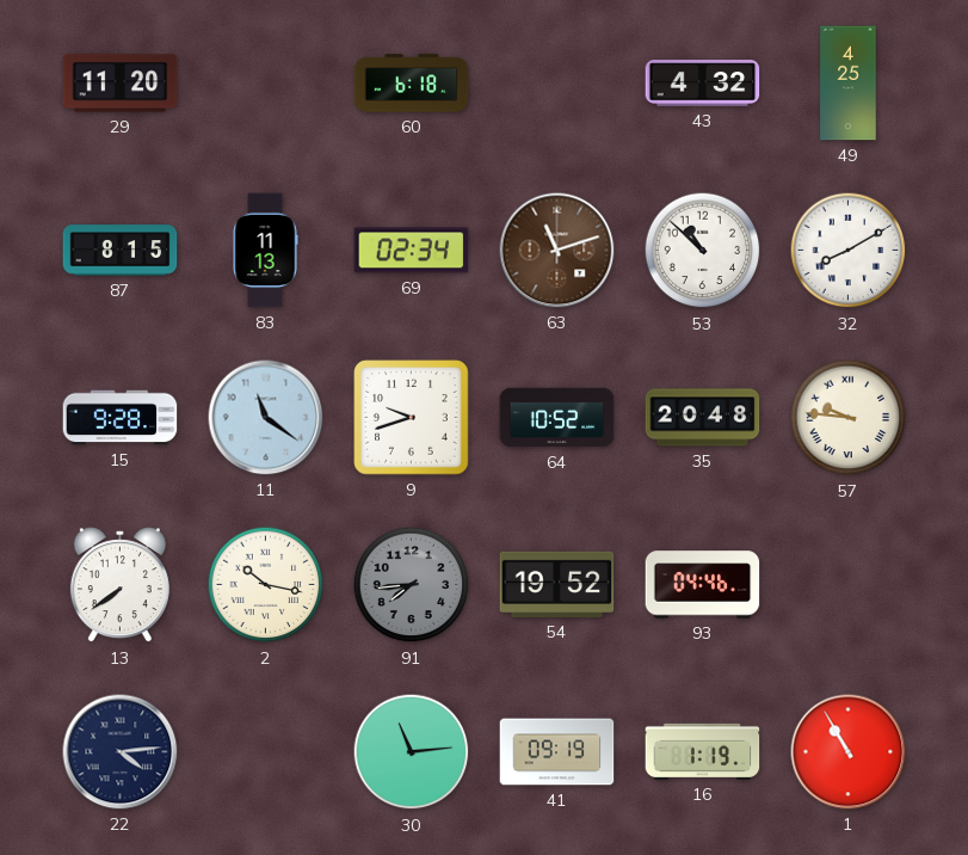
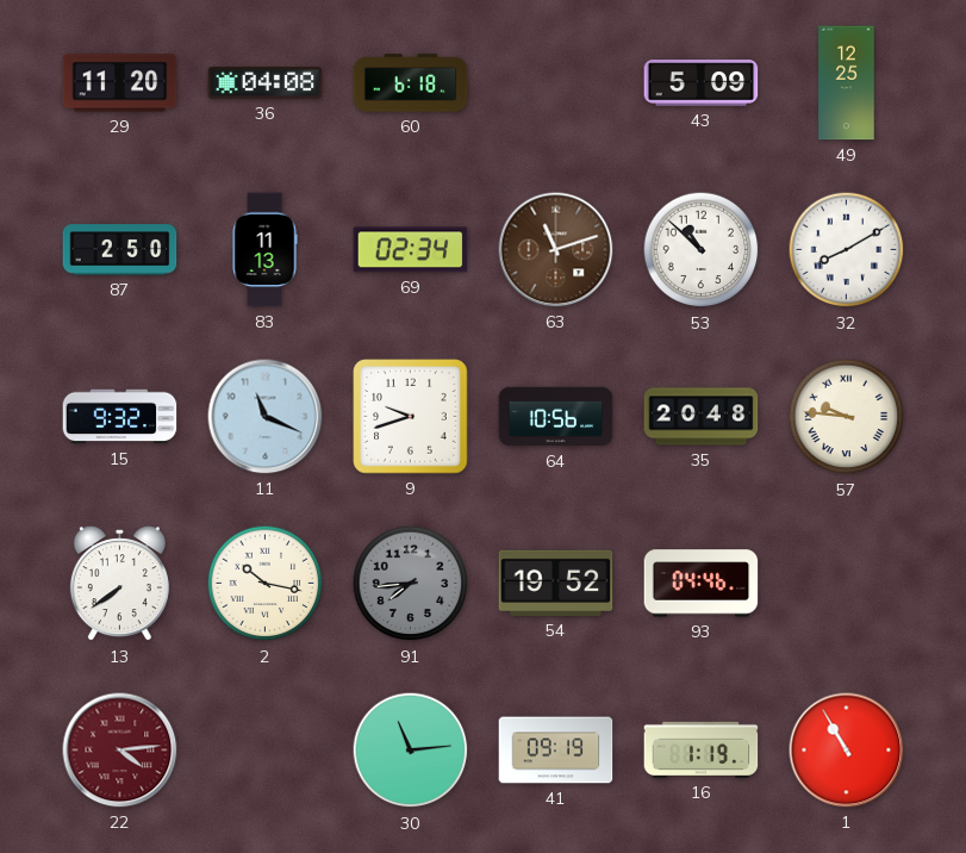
36: none -> 04:08
43: 4:32 -> 5:09
49: 4:25 -> 12:25
87: 8:15 -> 2:50
15: 9:28 -> 9:32
11: 11:21 -> 11:19
64: 10:52 -> 10:56
22 dial: navy -> burgundy
